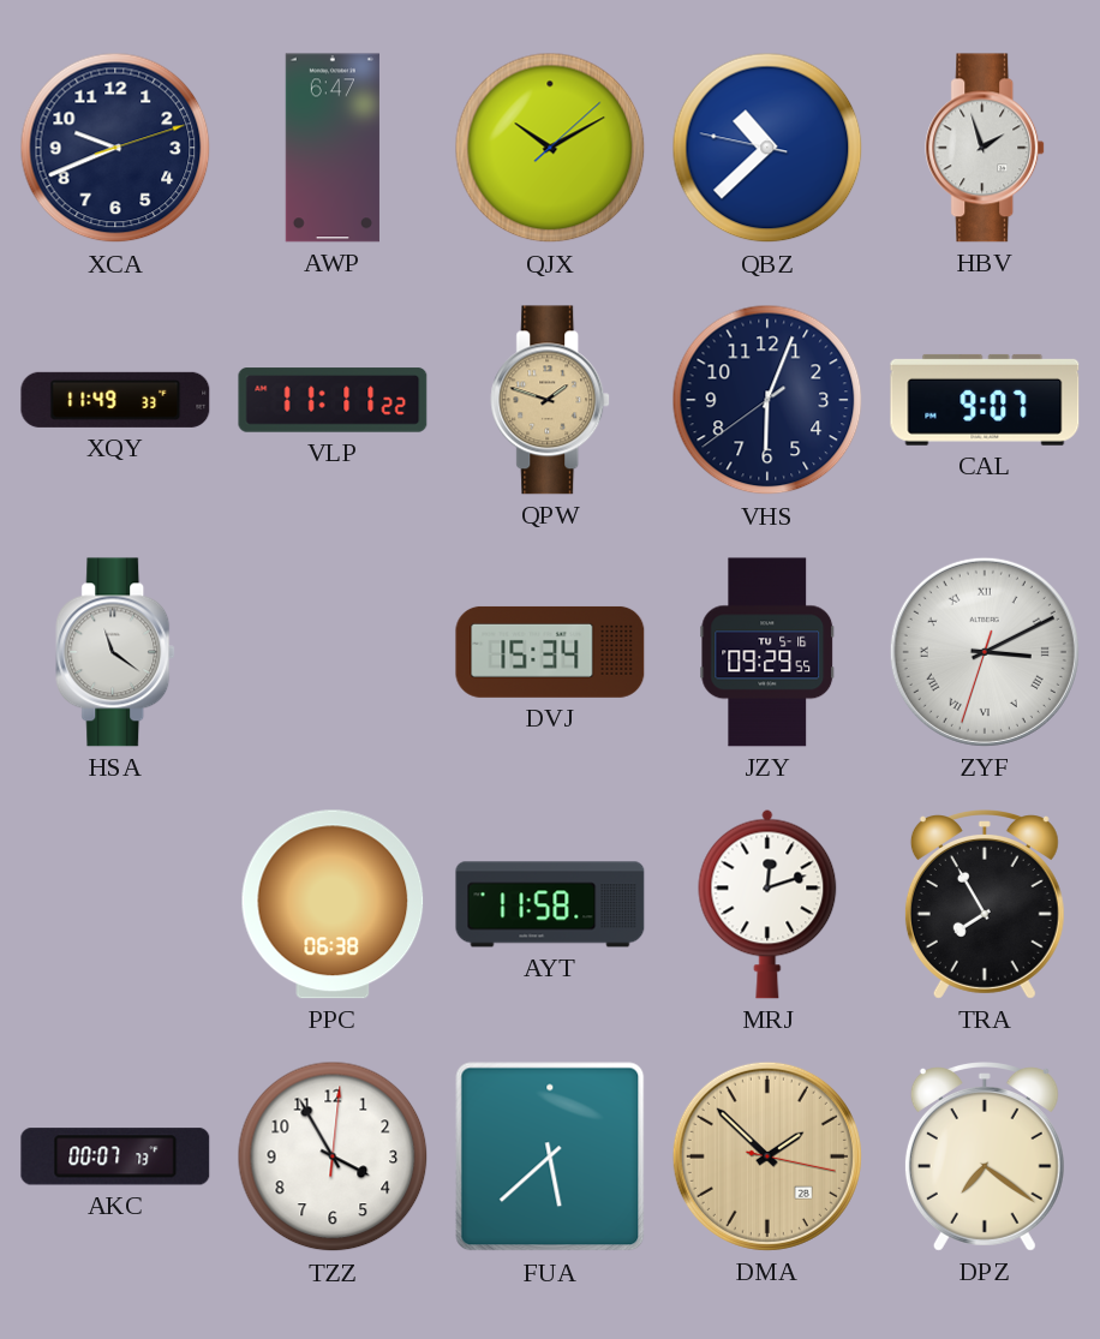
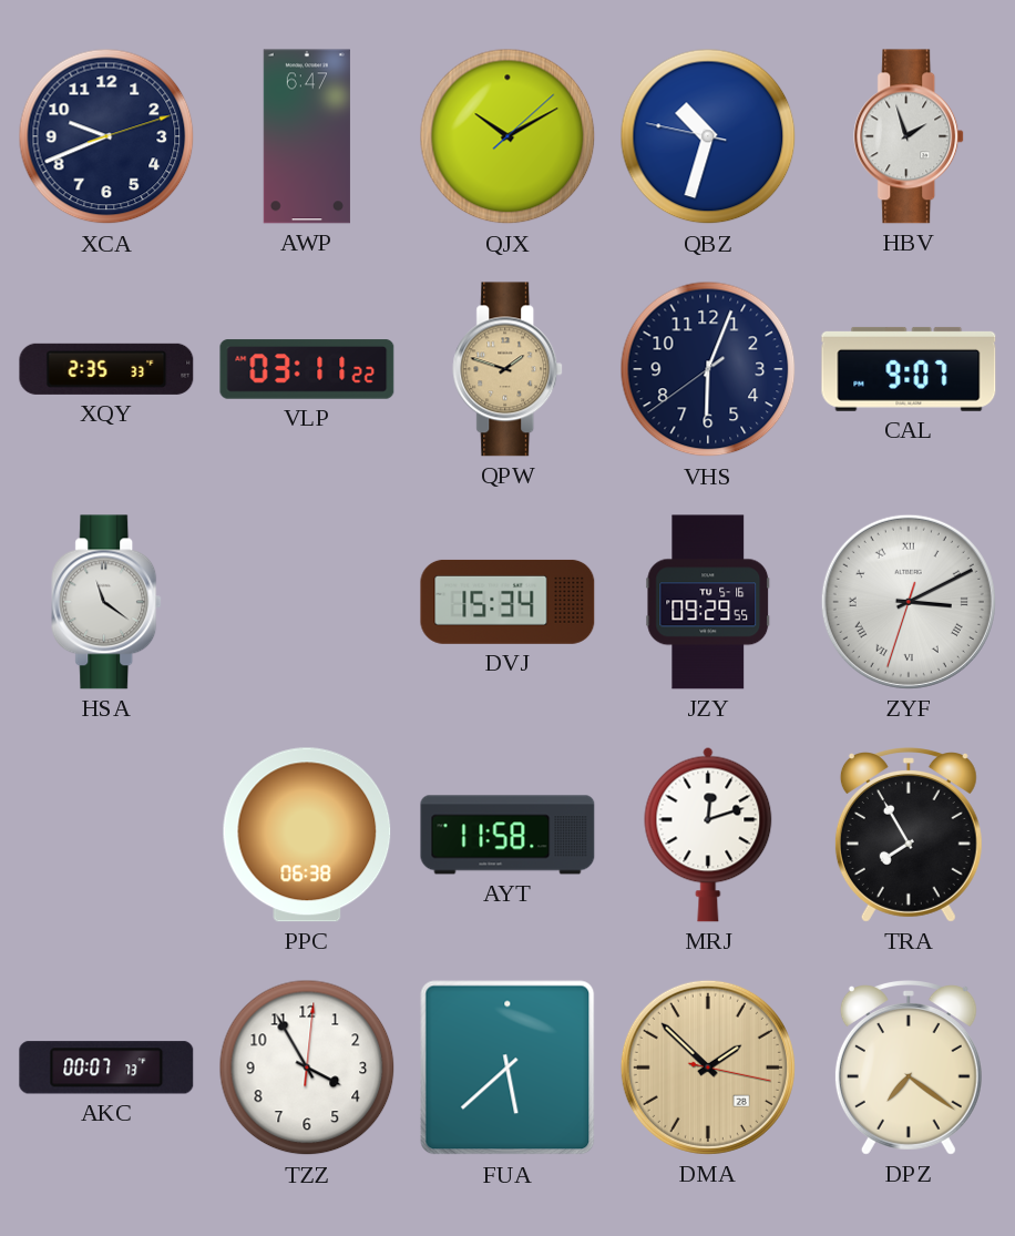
QBZ: 10:37 -> 10:32
XQY: 11:49 -> 2:35
VLP: 11:11 -> 03:11
